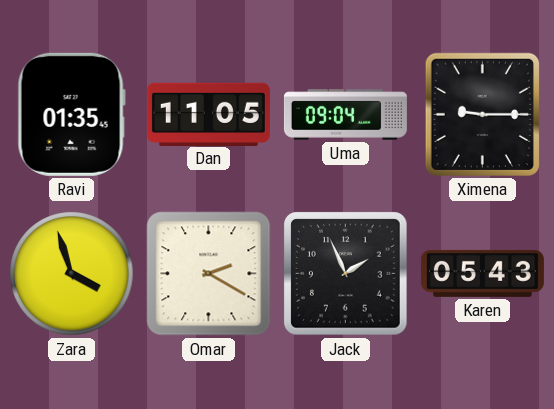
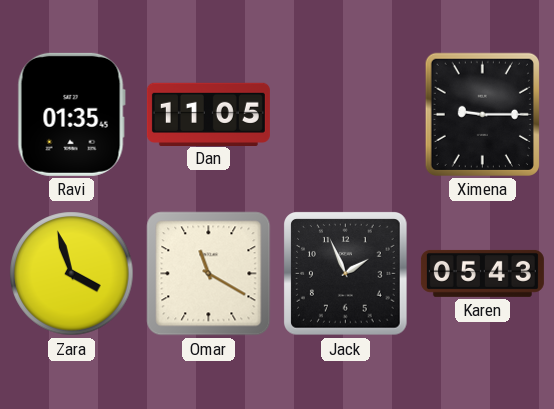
Uma: 09:04 -> none
Omar: 2:20 -> 11:20
